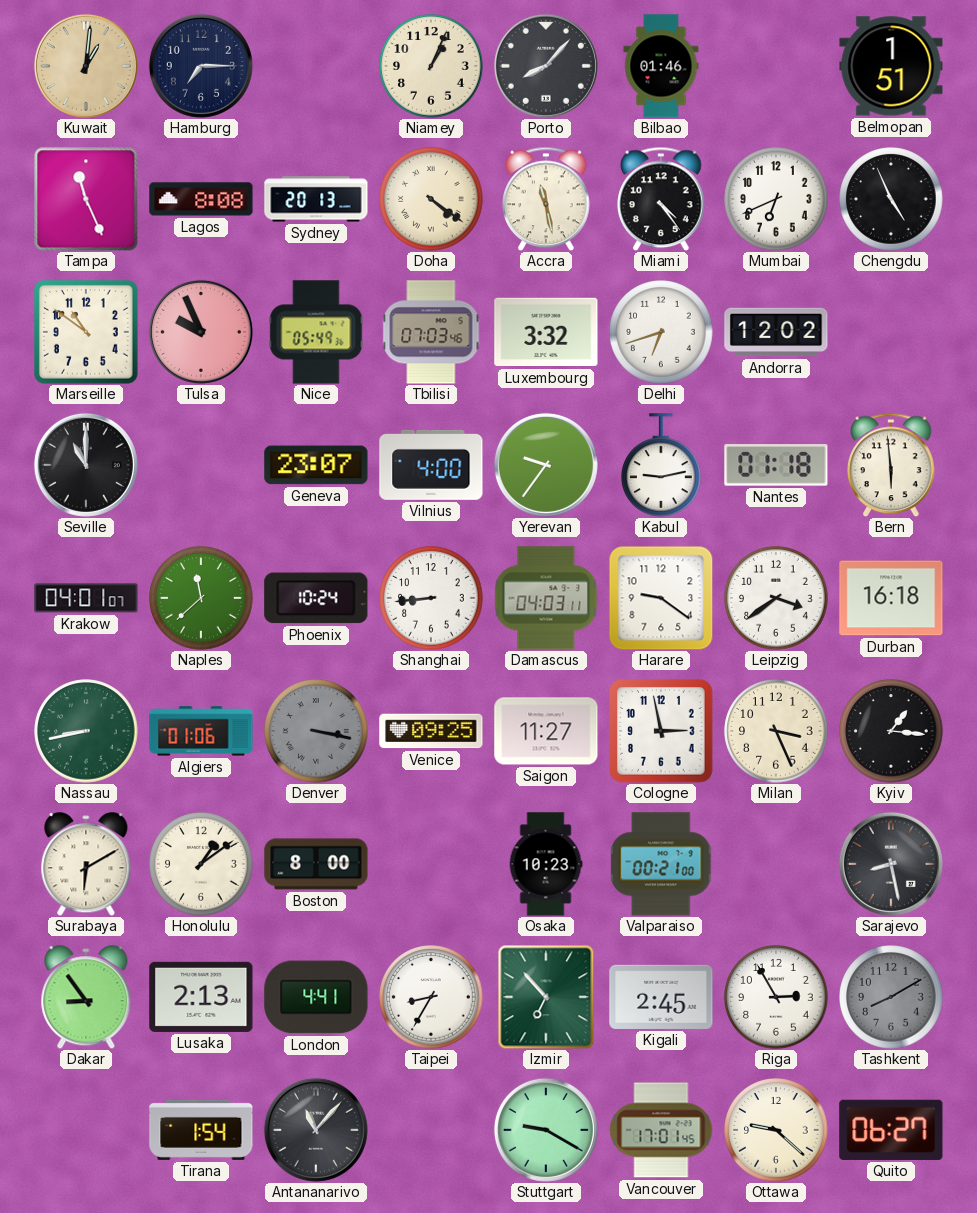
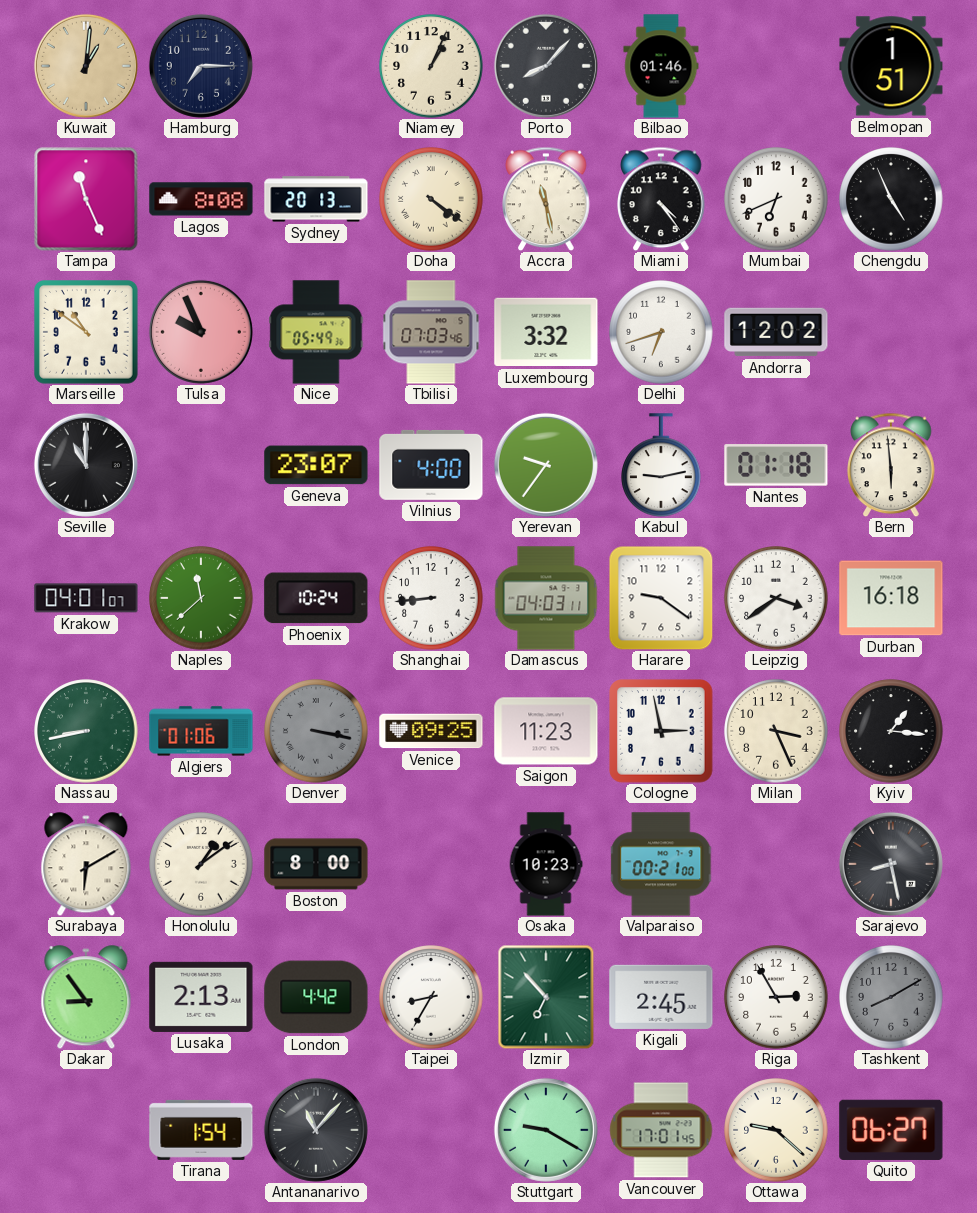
Saigon: 11:27 -> 11:23
London: 4:41 -> 4:42
